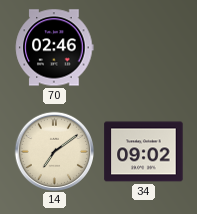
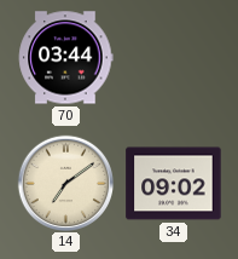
70: 02:46 -> 03:44
